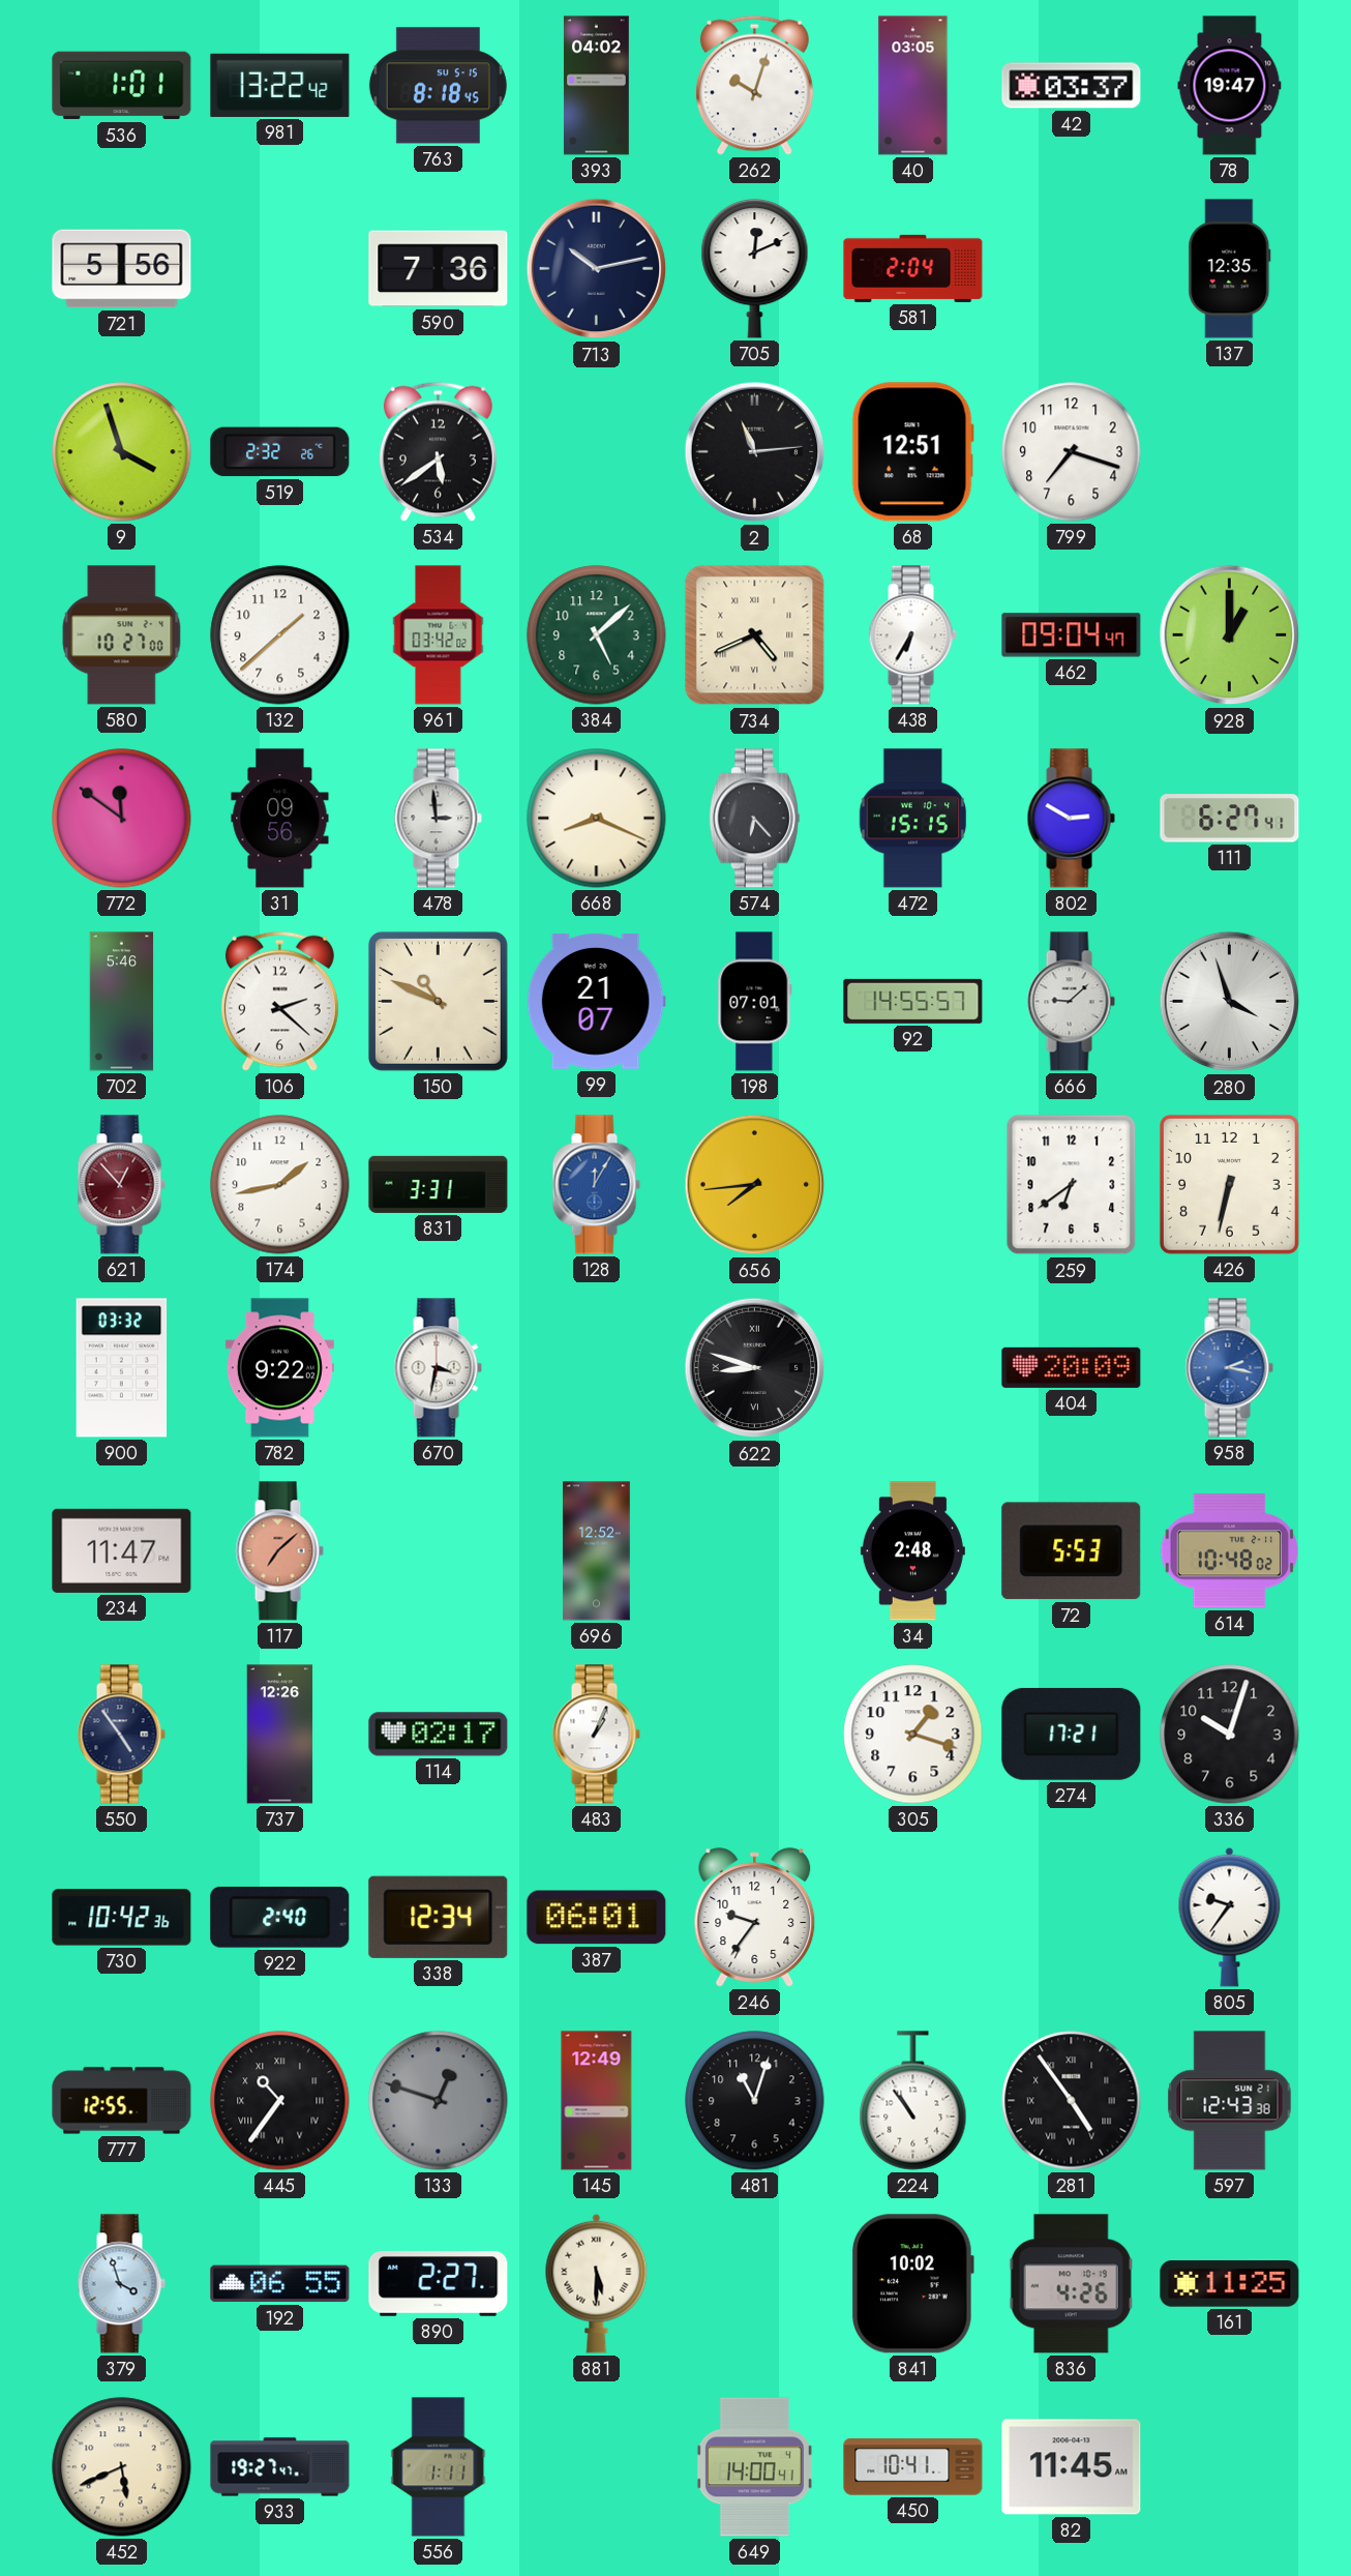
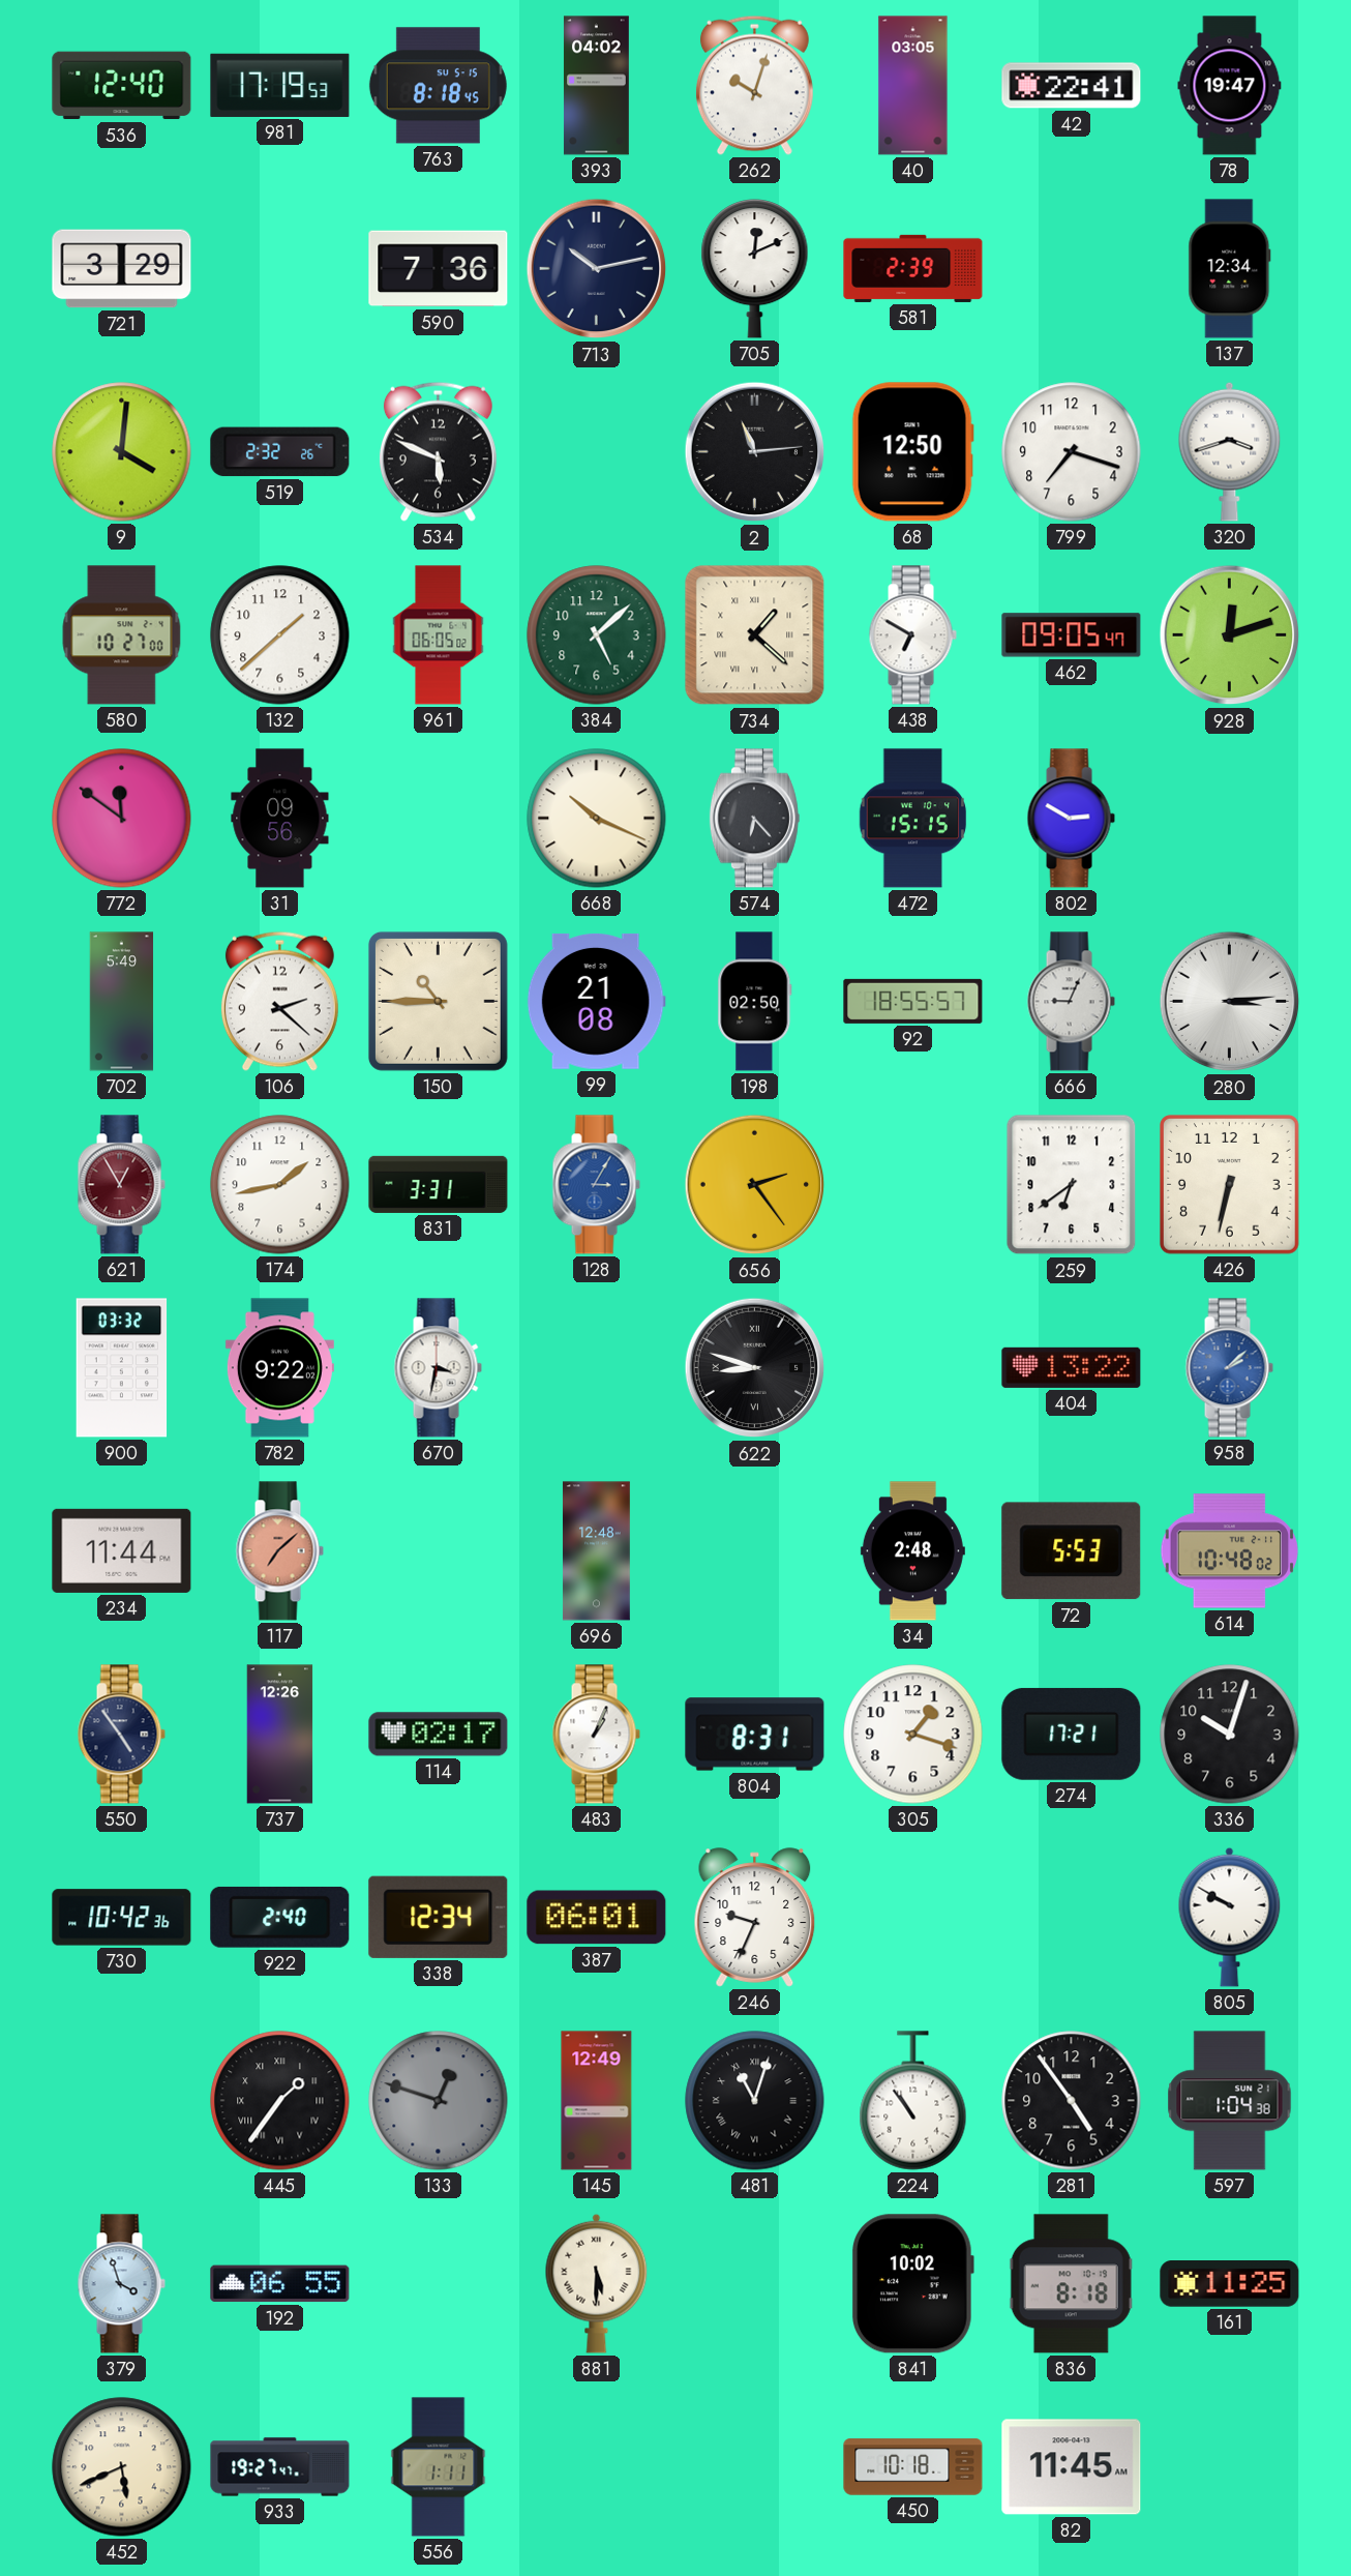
536: 1:01 -> 12:40
981: 13:22 -> 17:19
42: 03:37 -> 22:41
721: 5:56 -> 3:29
581: 2:04 -> 2:39
137: 12:35 -> 12:34
9: 3:57 -> 4:01
534: 5:39 -> 5:49
68: 12:51 -> 12:50
320: none -> 3:42
961: 03:42 -> 06:05
734: 4:41 -> 1:22
438: 6:35 -> 6:50
462: 09:04 -> 09:05
928: 1:00 -> 12:12
478: 2:59 -> none
668: 8:19 -> 10:19
111: 6:27 -> none
702: 5:46 -> 5:49
150: 10:49 -> 10:45
99: 21:07 -> 21:08
198: 07:01 -> 02:50
92: 14:55 -> 18:55
666: 9:08 -> 9:04
280: 3:57 -> 3:14
621: 12:53 -> 12:55
128: 12:05 -> 3:05
656: 7:44 -> 2:24
404: 20:09 -> 13:22
958: 2:17 -> 2:08
234: 11:47 -> 11:44
696: 12:52 -> 12:48
804: none -> 8:31
246: 9:36 -> 9:34
805: 9:36 -> 9:50
777: 12:55 -> none
445: 10:36 -> 1:36
481 numerals: Arabic -> Roman
281 numerals: Roman -> Arabic
597: 12:43 -> 1:04
890: 2:27 -> none
836: 4:26 -> 8:18
649: 14:00 -> none
450: 10:41 -> 10:18
